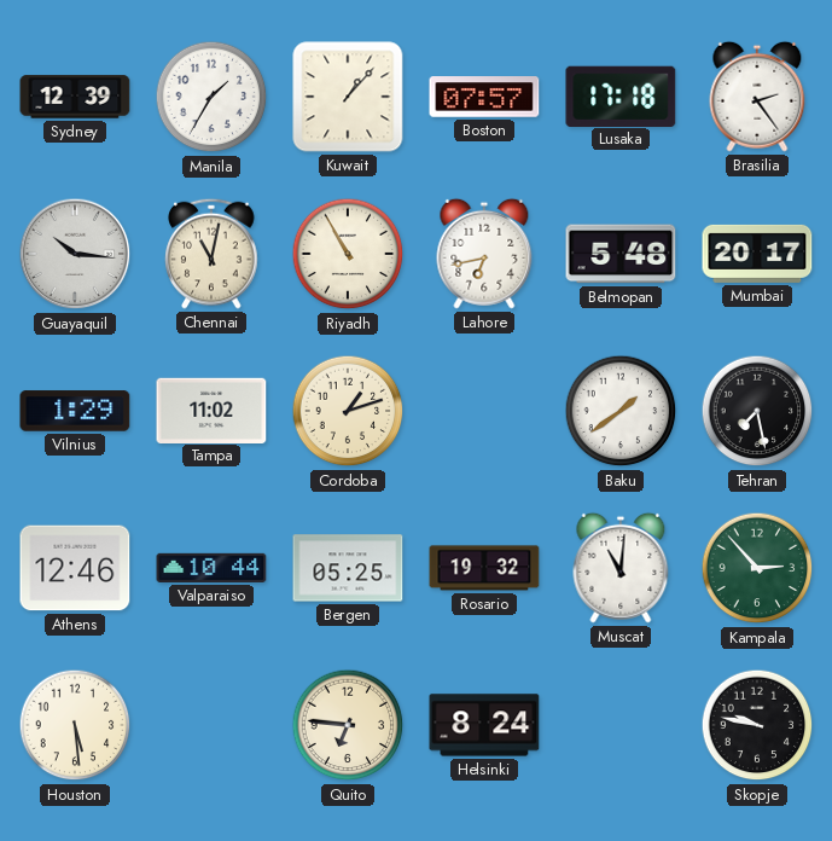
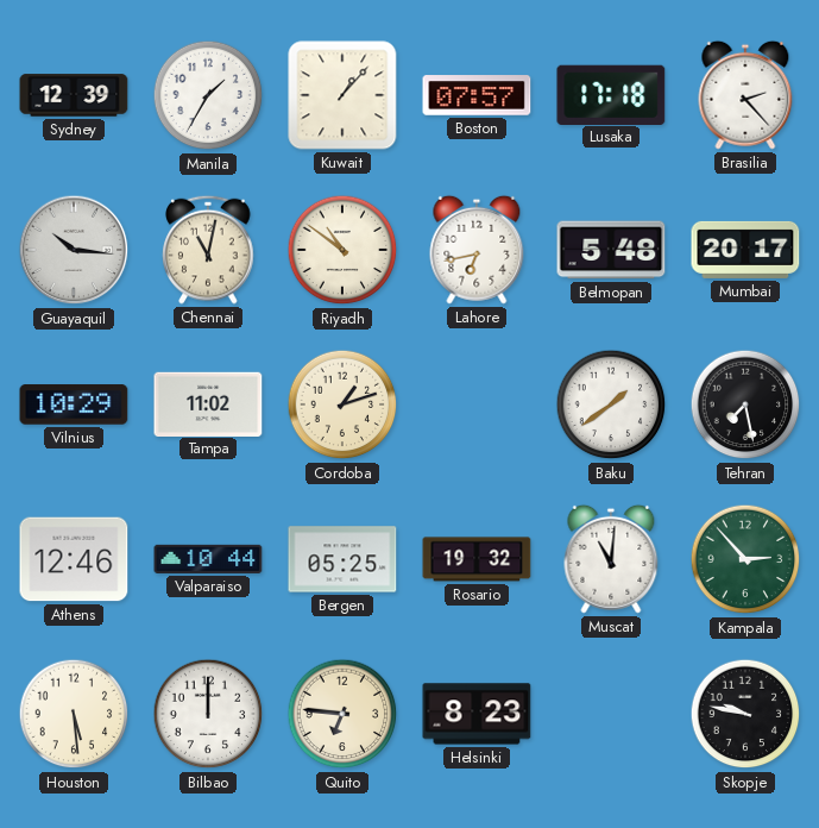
Brasilia: 2:24 -> 2:23
Riyadh: 10:55 -> 10:51
Vilnius: 1:29 -> 10:29
Bilbao: none -> 12:00
Helsinki: 8:24 -> 8:23
